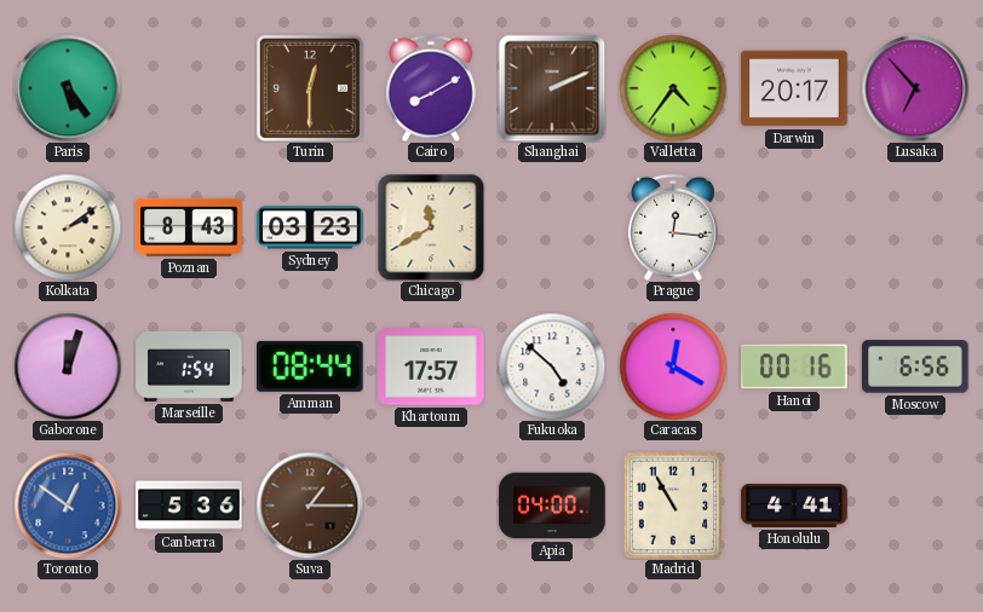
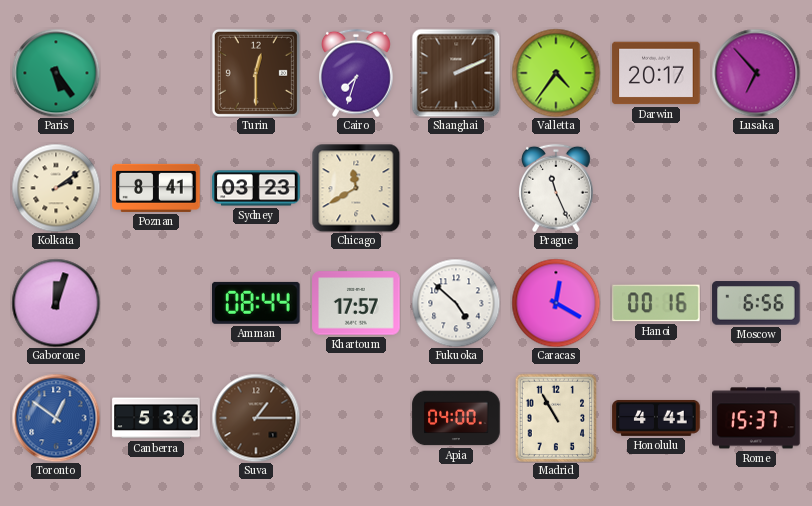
Cairo: 8:10 -> 7:33
Poznan: 8:43 -> 8:41
Prague: 12:16 -> 11:26
Marseille: 1:54 -> none
Rome: none -> 15:37
